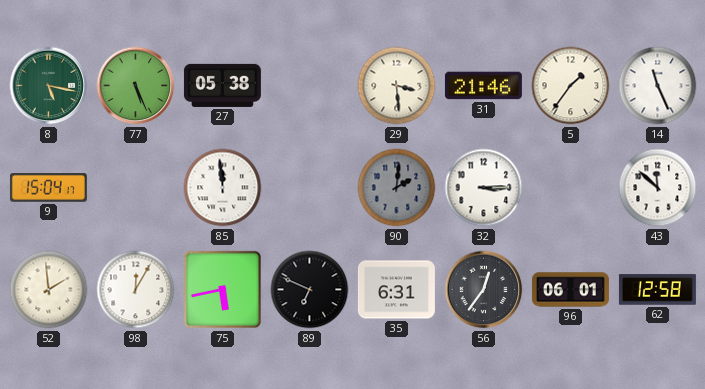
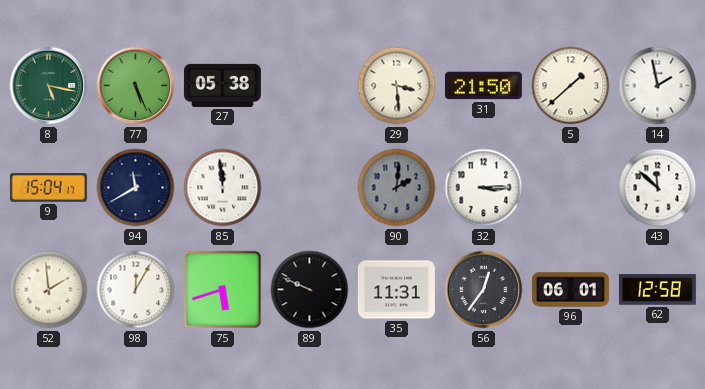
31: 21:46 -> 21:50
5: 1:36 -> 1:38
14: 11:26 -> 1:58
94: none -> 11:40
75: 5:43 -> 5:42
89: 6:49 -> 9:49
35: 6:31 -> 11:31
